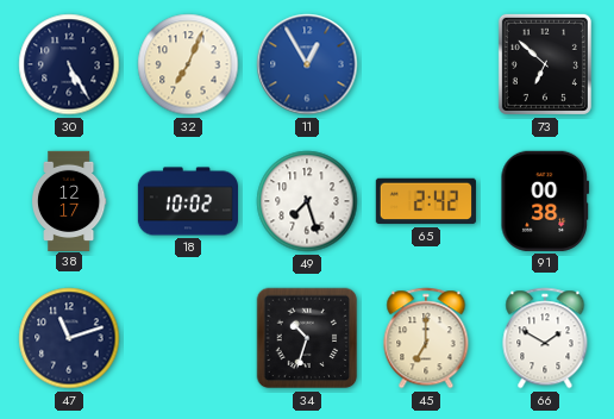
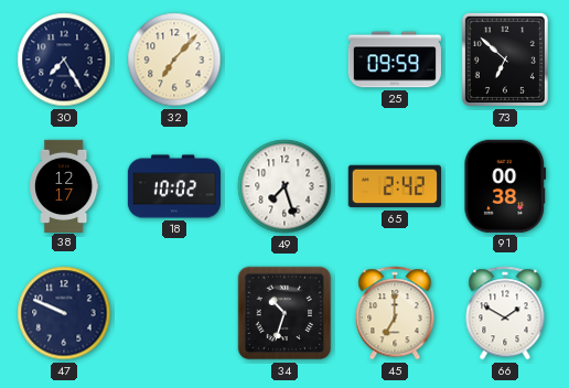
30: 5:25 -> 7:25
32: 7:04 -> 7:07
11: 12:55 -> none
25: none -> 09:59
47: 11:12 -> 9:49
